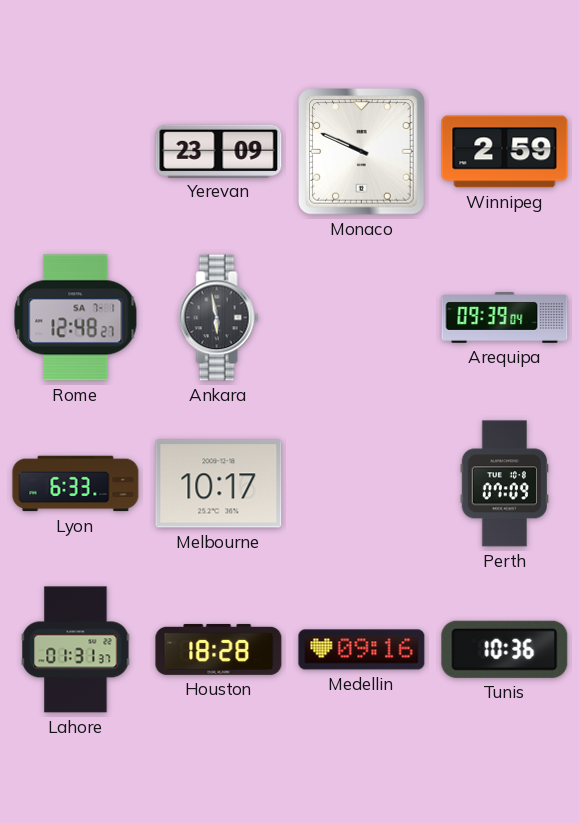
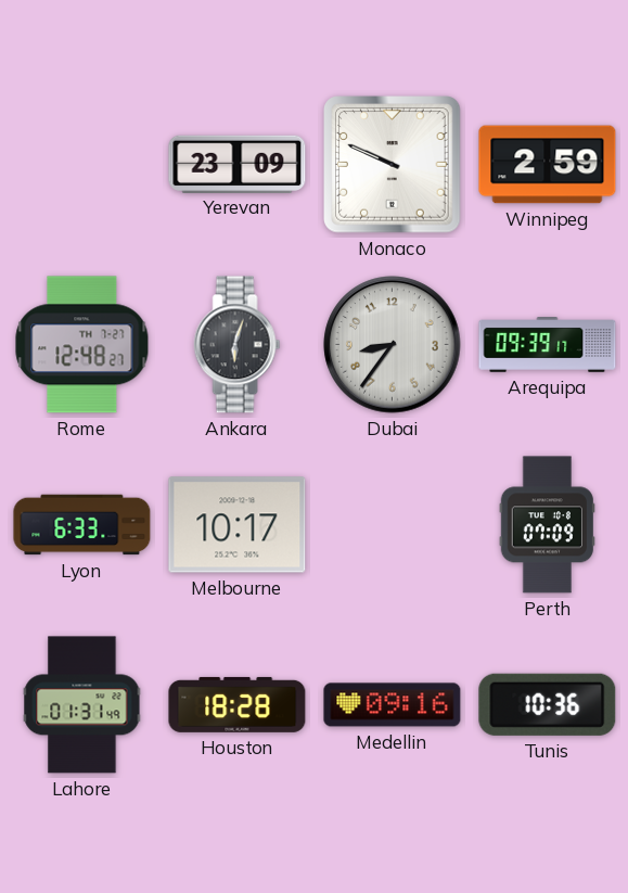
Rome date: SA 7-1 -> TH 7-27
Ankara: 5:58 -> 6:03
Dubai: none -> 8:36
Arequipa: 09:39:04 -> 09:39:17
Lahore: 01:31:37 -> 01:31:49
